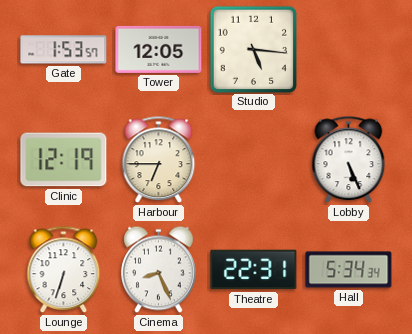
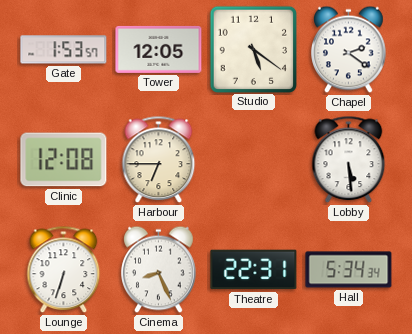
Studio: 5:16 -> 5:21
Chapel: none -> 2:21
Clinic: 12:19 -> 12:08
Lobby: 5:26 -> 5:29
